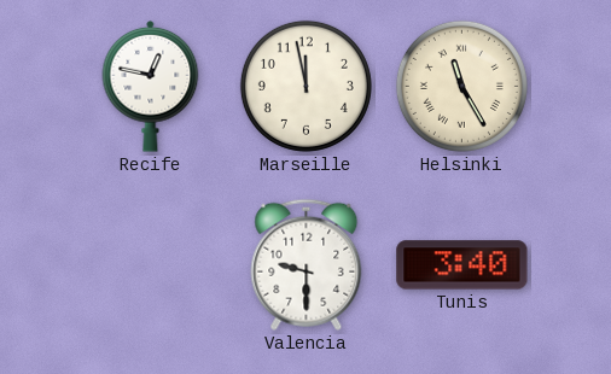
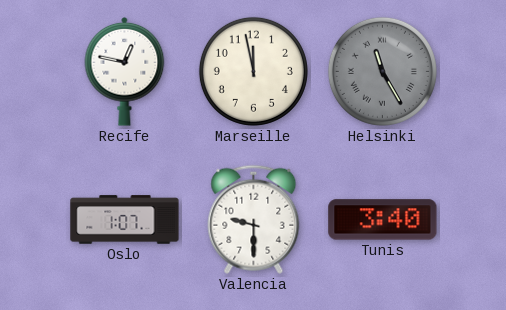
Helsinki dial: cream -> grey
Oslo: none -> 1:07
